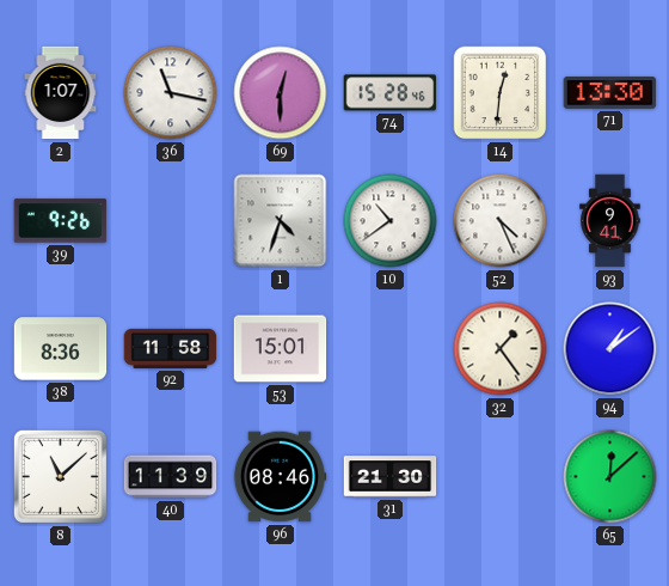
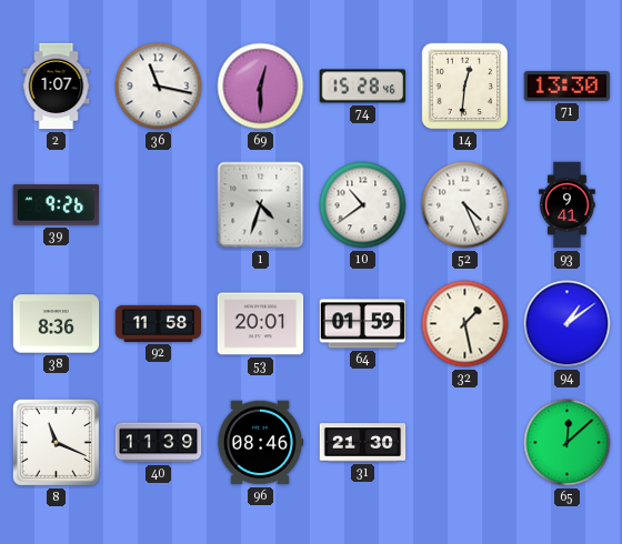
53: 15:01 -> 20:01
64: none -> 01:59
32: 1:24 -> 1:28
8: 11:08 -> 11:19
